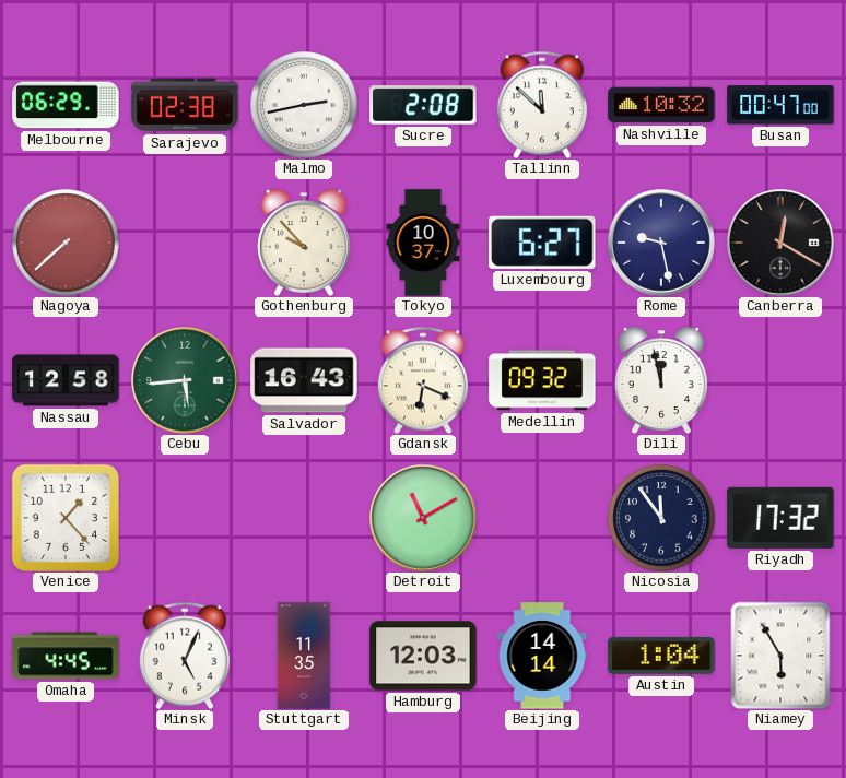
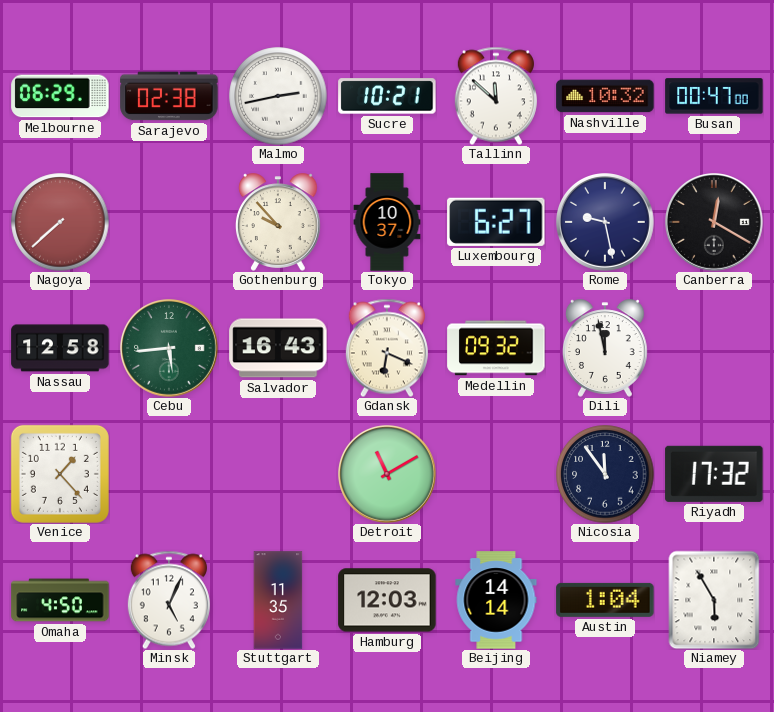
Sucre: 2:08 -> 10:21
Omaha: 4:45 -> 4:50
